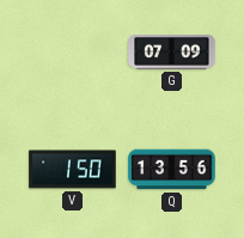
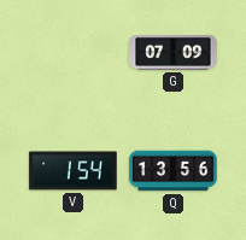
V: 1:50 -> 1:54
